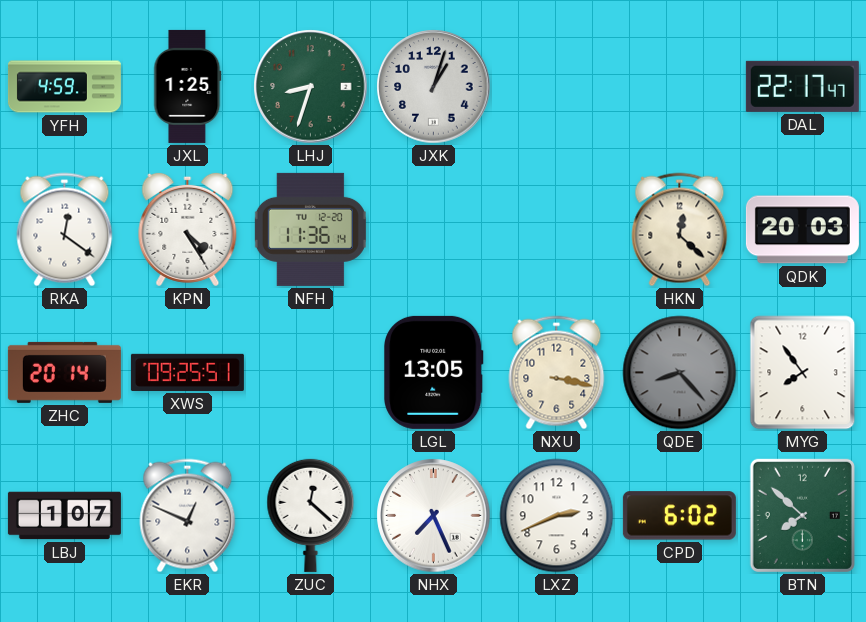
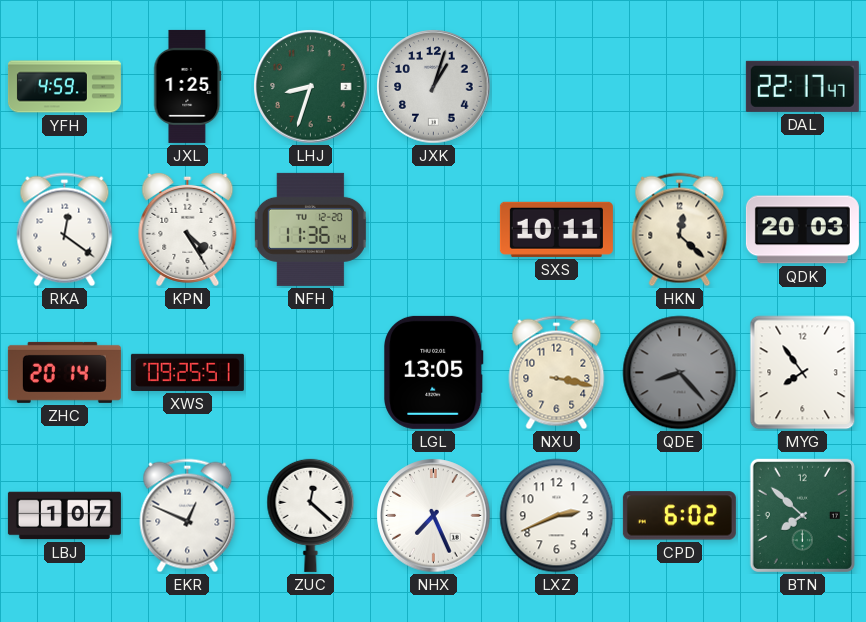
SXS: none -> 10:11
